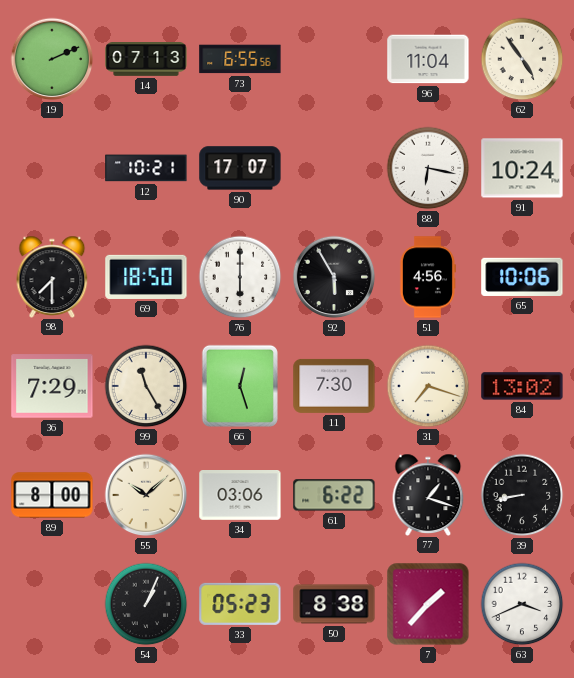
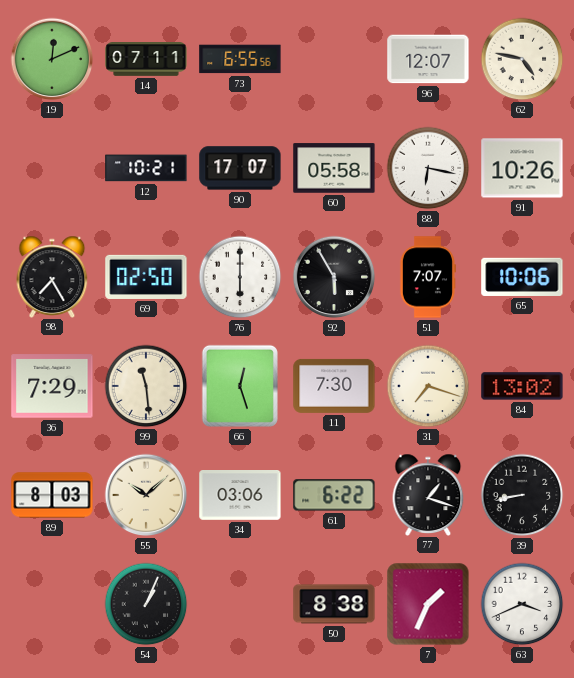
19: 2:11 -> 12:11
14: 07:13 -> 07:11
96: 11:04 -> 12:07
62: 4:54 -> 4:47
60: none -> 05:58
91: 10:24 -> 10:26
98: 7:30 -> 7:25
69: 18:50 -> 02:50
51: 4:56 -> 7:07
99: 11:25 -> 11:29
89: 8:00 -> 8:03
33: 05:23 -> none
7: 1:37 -> 1:34
